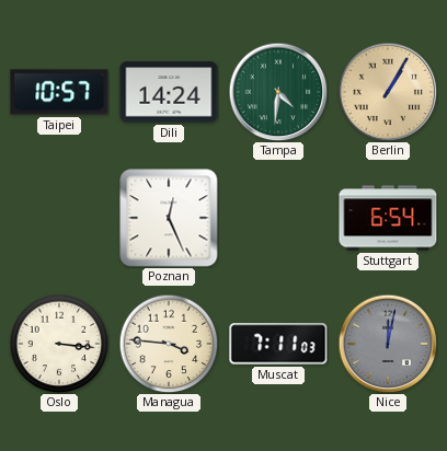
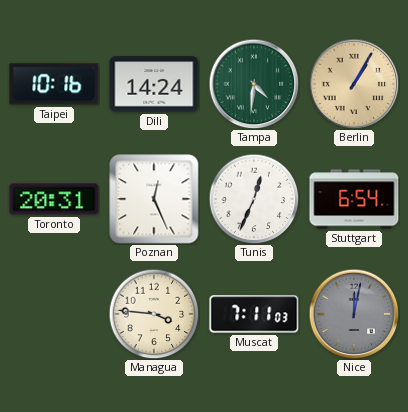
Taipei: 10:57 -> 10:16
Toronto: none -> 20:31
Tunis: none -> 12:34
Oslo: 3:16 -> none
